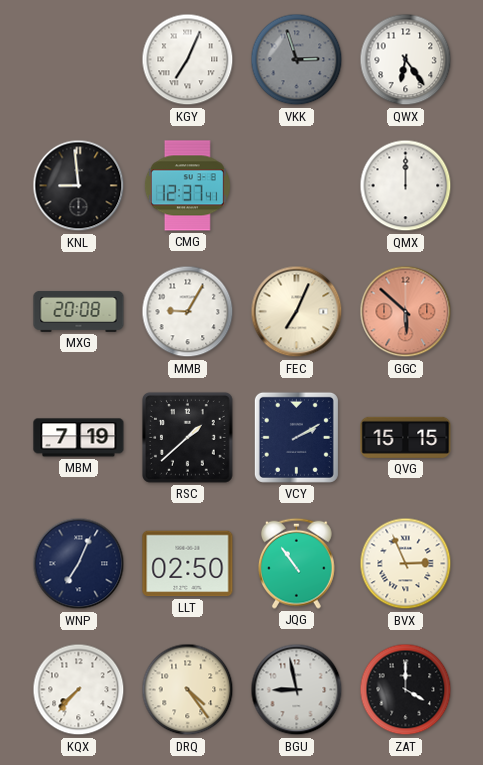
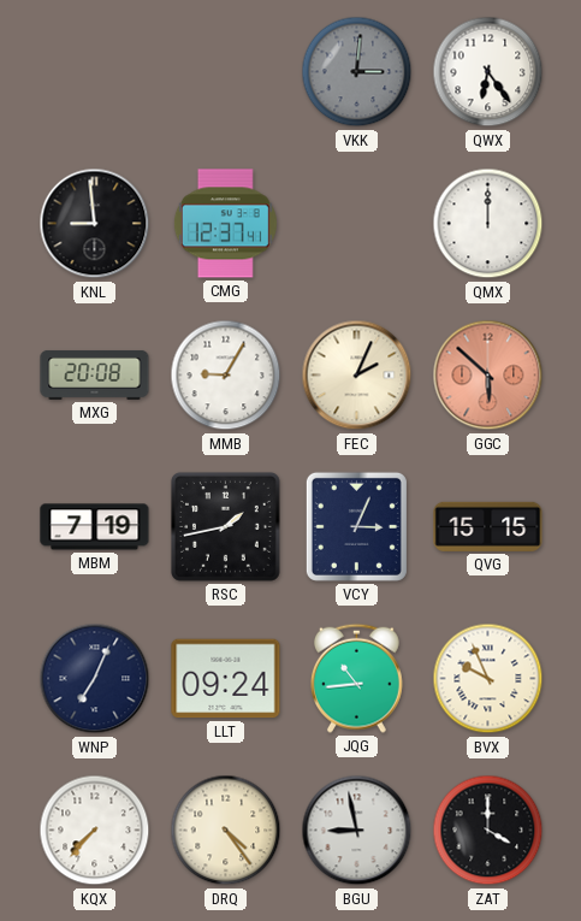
KGY: 7:04 -> none
VKK: 2:57 -> 3:01
FEC: 7:04 -> 2:04
RSC: 1:38 -> 1:43
VCY: 2:10 -> 3:04
LLT: 02:50 -> 09:24
JQG: 10:54 -> 10:44
BVX: 2:56 -> 9:56
